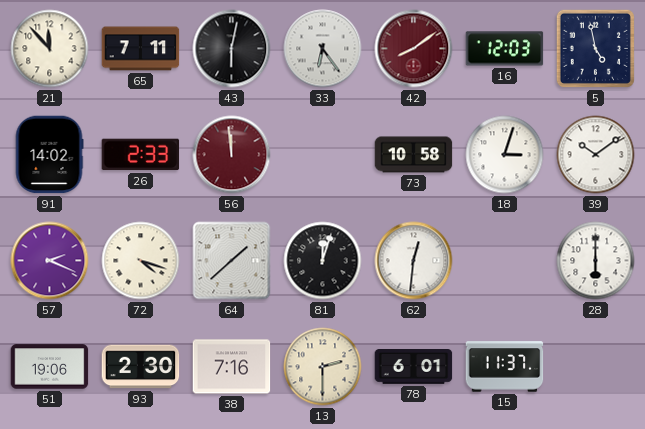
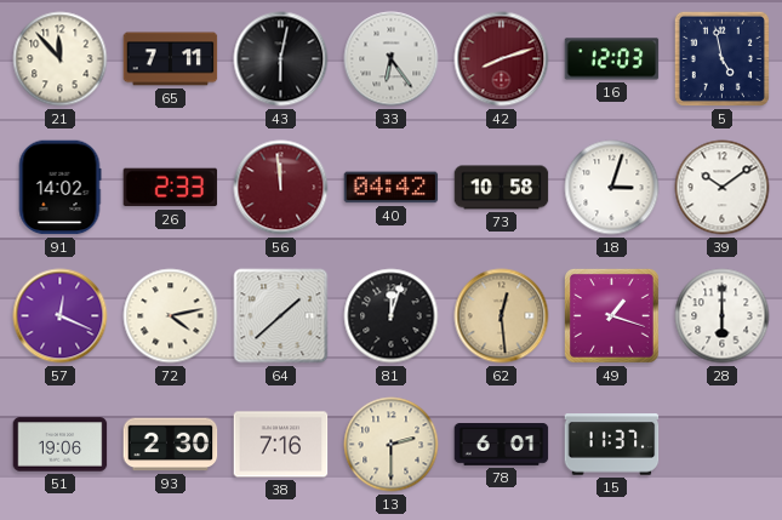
42: 8:09 -> 8:12
40: none -> 04:42
57: 2:19 -> 12:19
72: 4:18 -> 4:13
62: 12:31 -> 12:29
62 dial: white -> champagne
49: none -> 1:18
